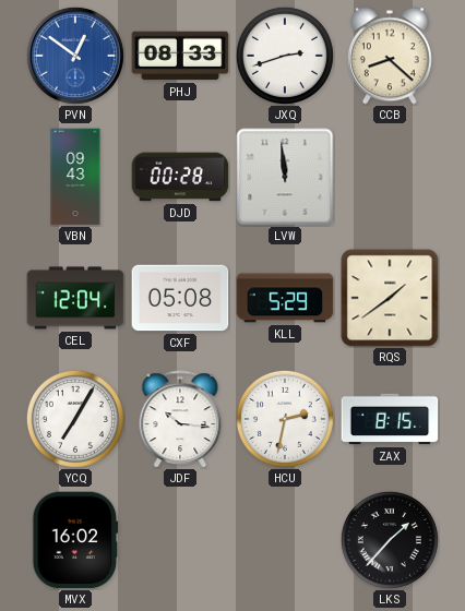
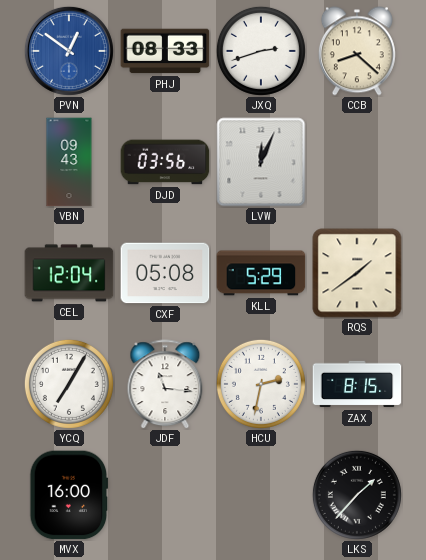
DJD: 00:28 -> 03:56
LVW: 11:59 -> 12:04
JDF: 10:16 -> 11:16
MVX: 16:02 -> 16:00
